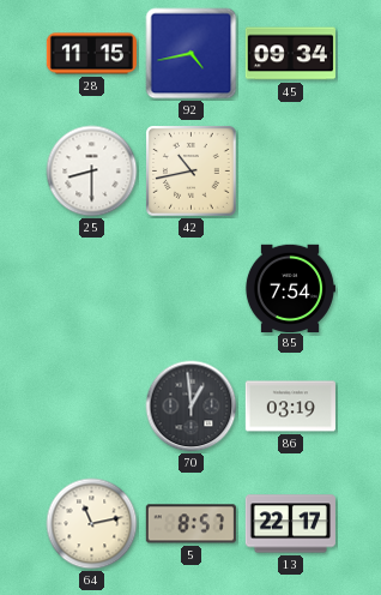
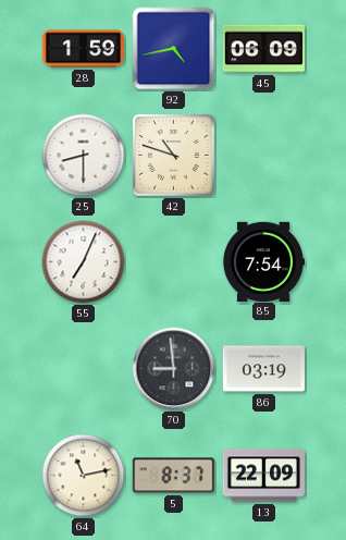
28: 11:15 -> 1:59
45: 09:34 -> 06:09
42: 10:43 -> 10:48
55: none -> 7:04
70: 12:59 -> 8:59
5: 8:57 -> 8:37
13: 22:17 -> 22:09
